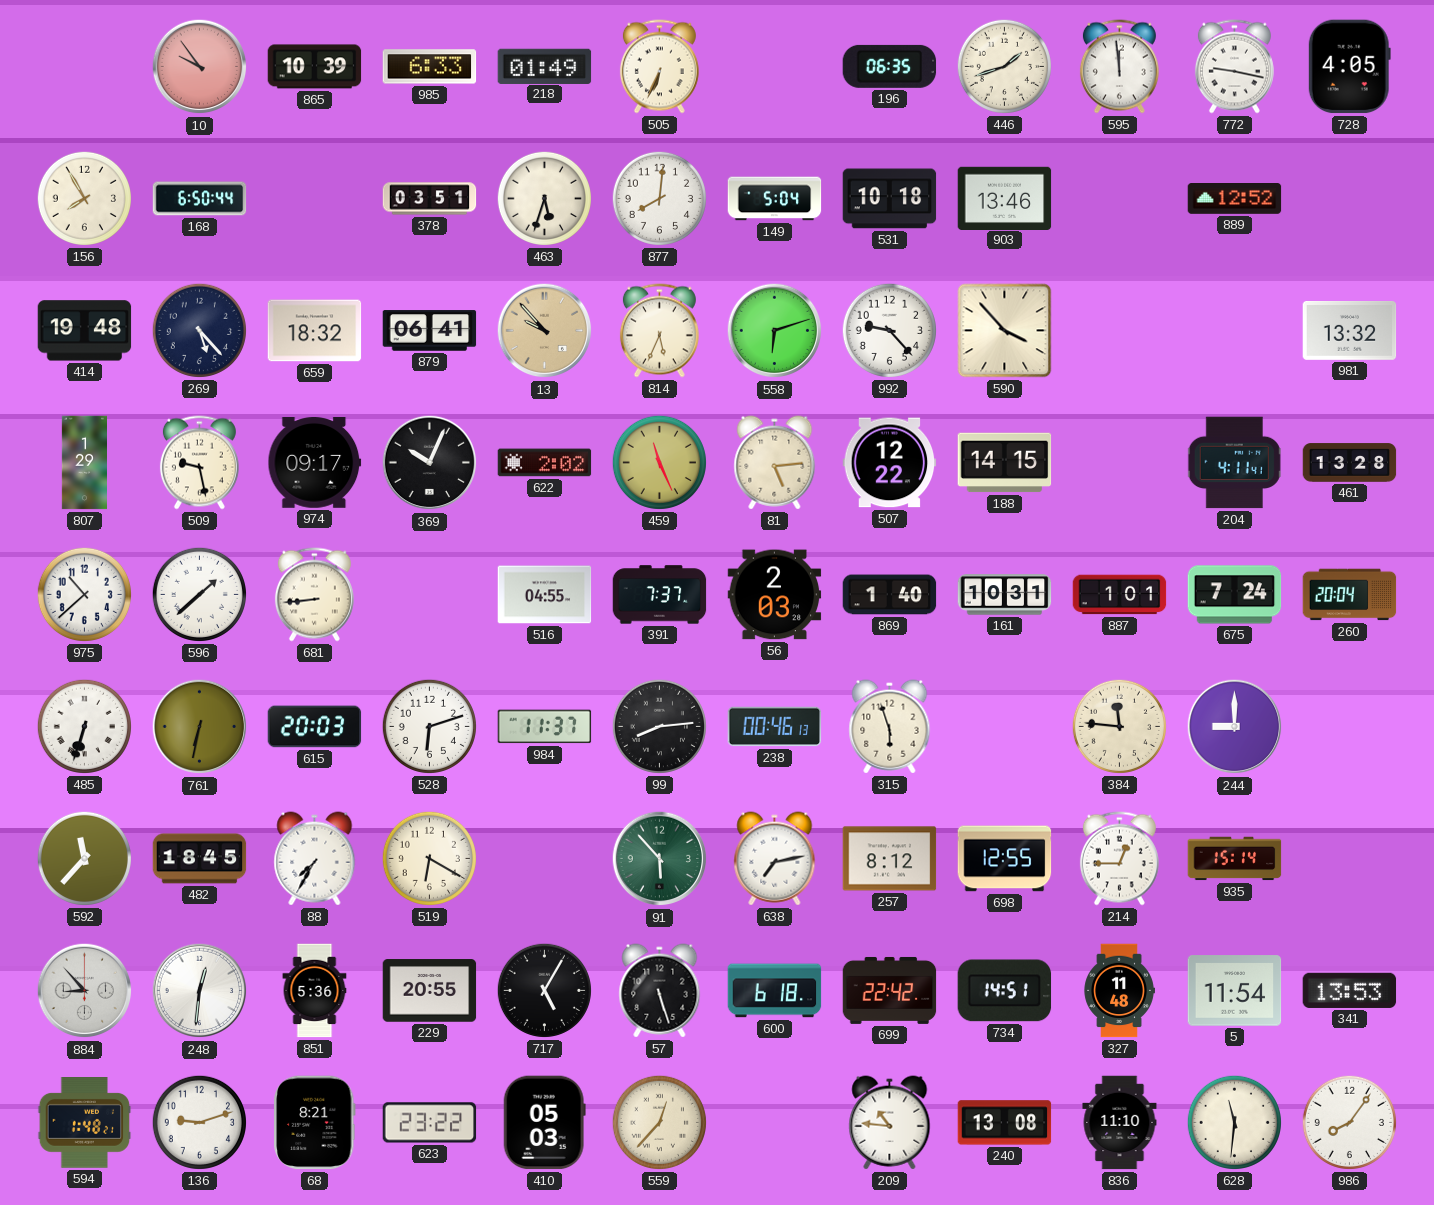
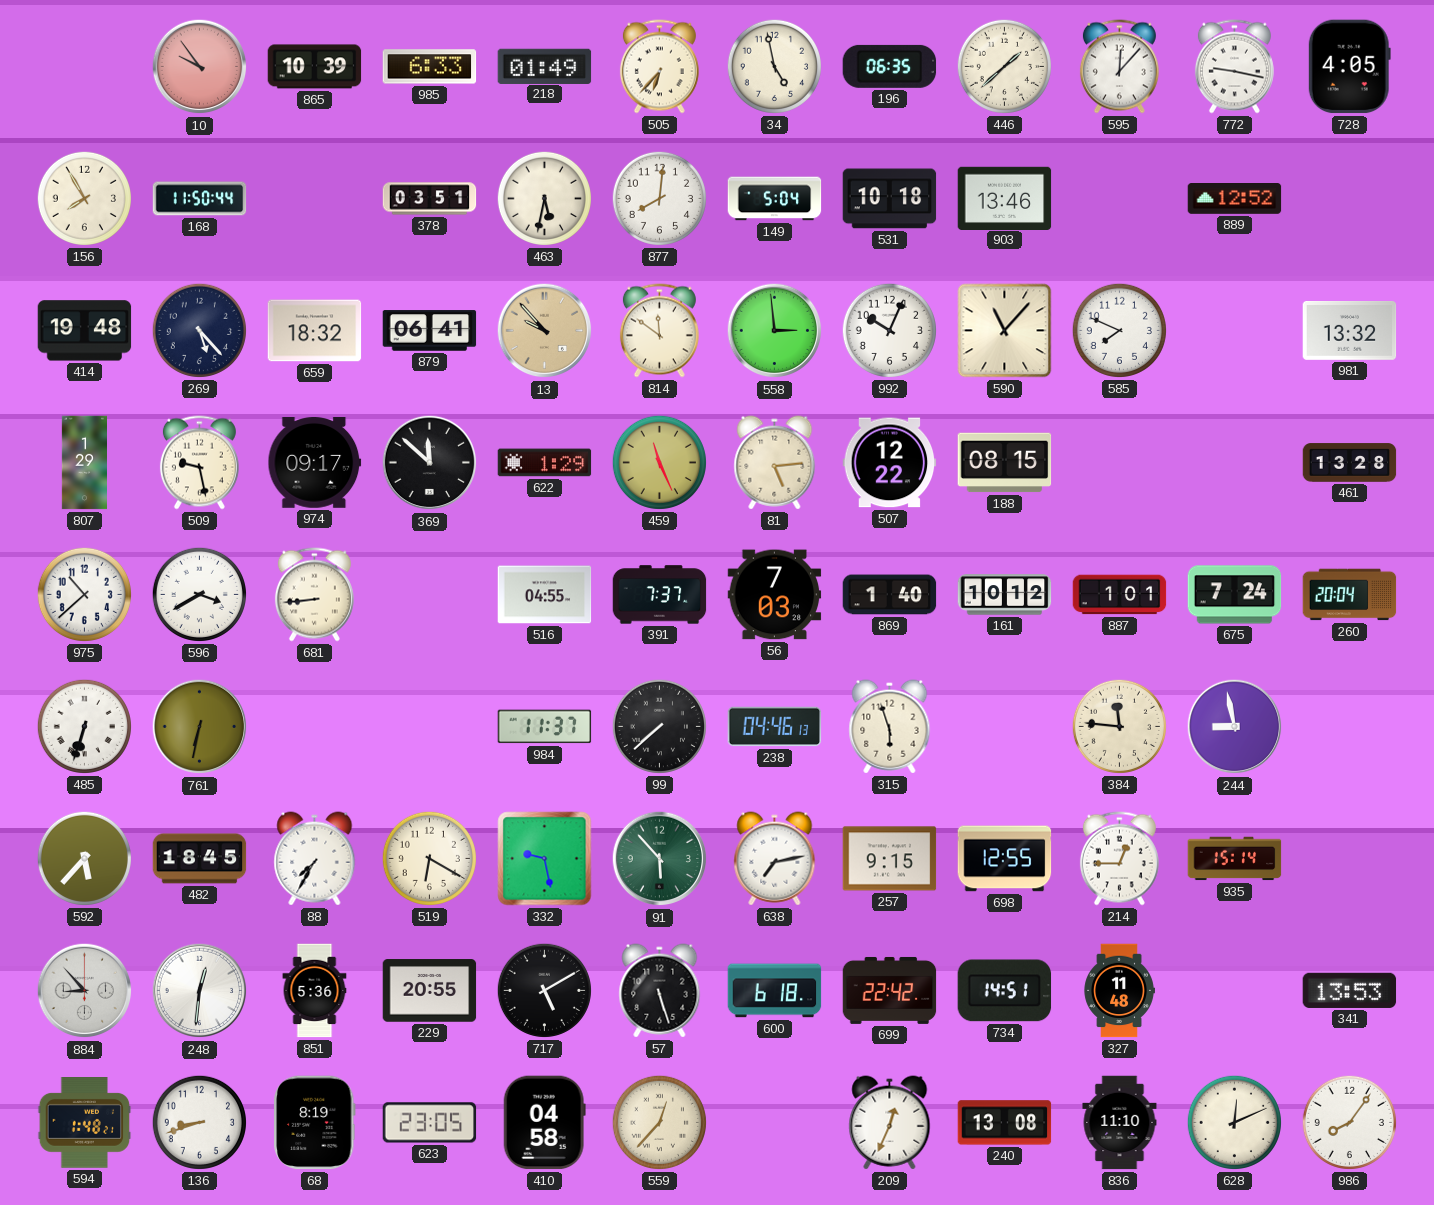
505: 6:34 -> 6:37
34: none -> 4:58
446: 1:42 -> 1:38
595: 11:59 -> 12:07
168: 6:50 -> 11:50
463: 5:33 -> 5:32
814: 5:34 -> 11:51
558: 6:12 -> 2:59
992: 9:23 -> 10:04
590: 3:53 -> 11:07
585: none -> 7:49
369: 10:04 -> 11:52
622: 2:02 -> 1:29
188: 14:15 -> 08:15
204: 4:11 -> none
596: 1:38 -> 3:40
56: 2:03 -> 7:03
161: 10:31 -> 10:12
615: 20:03 -> none
528: 6:12 -> none
99: 8:14 -> 7:38
238: 00:46 -> 04:46
244: 9:00 -> 8:58
592: 11:37 -> 5:37
332: none -> 9:28
257: 8:12 -> 9:15
717: 5:05 -> 5:10
5: 11:54 -> none
136: 9:12 -> 8:42
68: 8:21 -> 8:19
623: 23:22 -> 23:05
410: 05:03 -> 04:58
209: 10:46 -> 12:34
628: 11:31 -> 12:11
